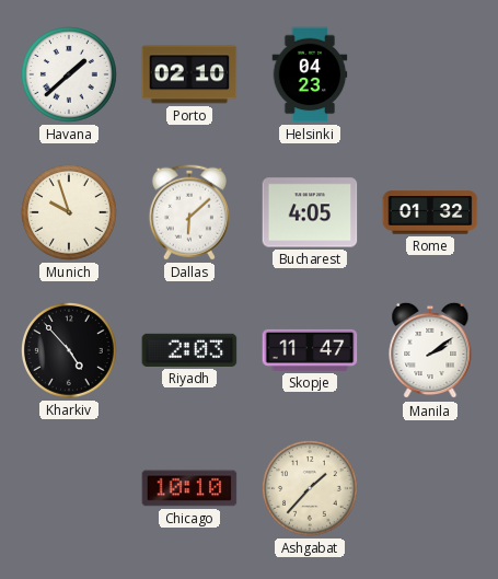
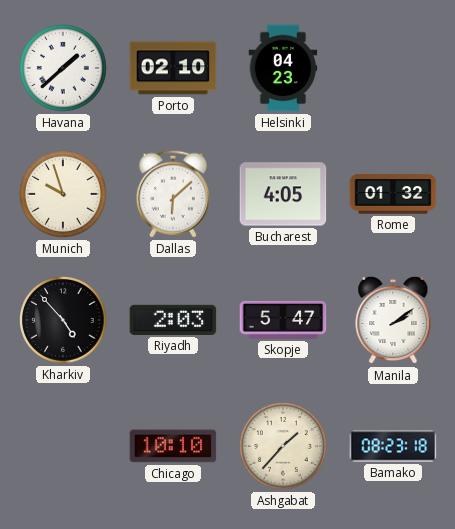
Skopje: 11:47 -> 5:47
Bamako: none -> 08:23
